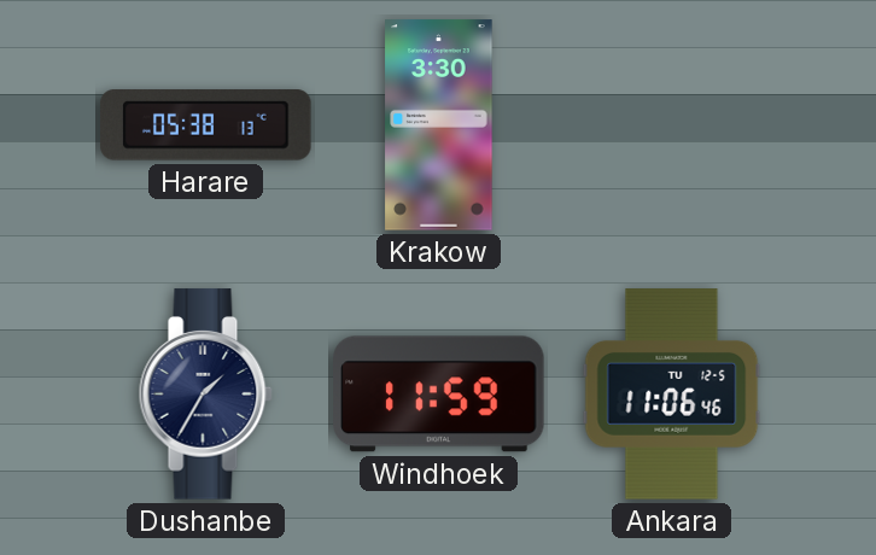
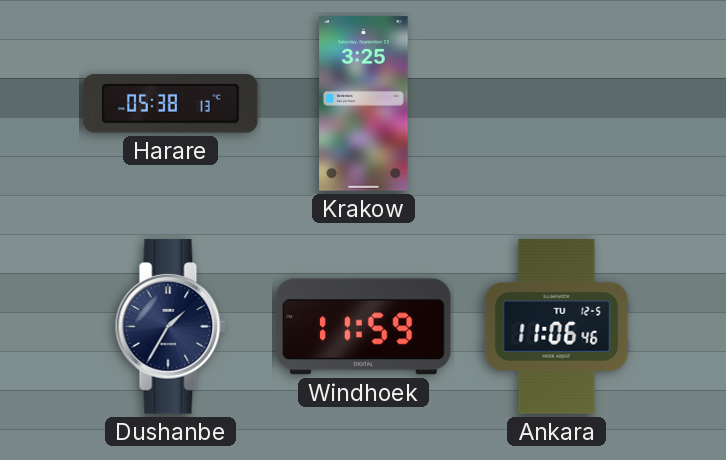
Krakow: 3:30 -> 3:25
